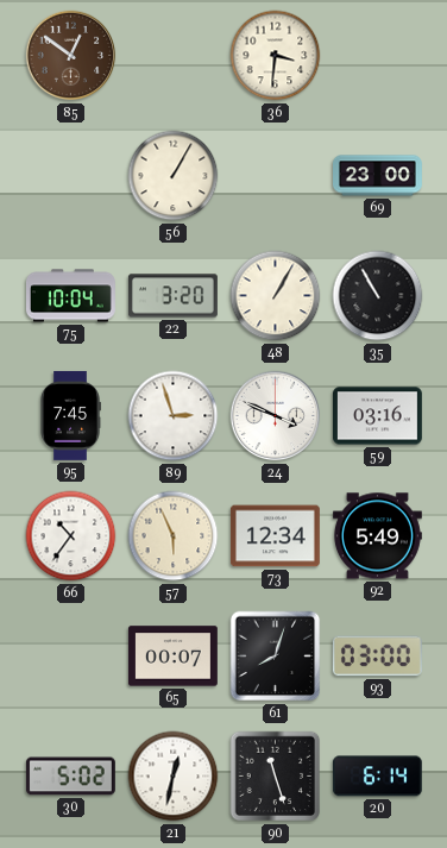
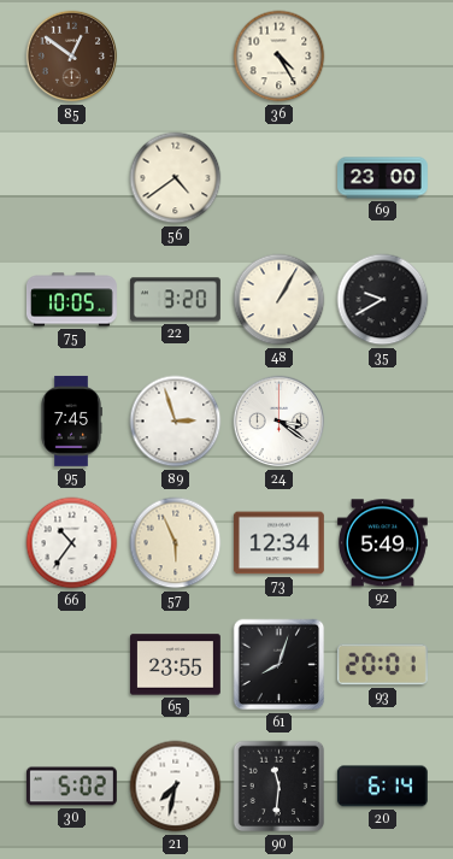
36: 3:31 -> 4:25
56: 1:05 -> 4:39
75: 10:04 -> 10:05
35: 10:55 -> 9:40
24: 3:49 -> 3:21
59: 03:16 -> none
65: 00:07 -> 23:55
93: 03:00 -> 20:01
21: 12:32 -> 7:32
90: 11:27 -> 11:31
